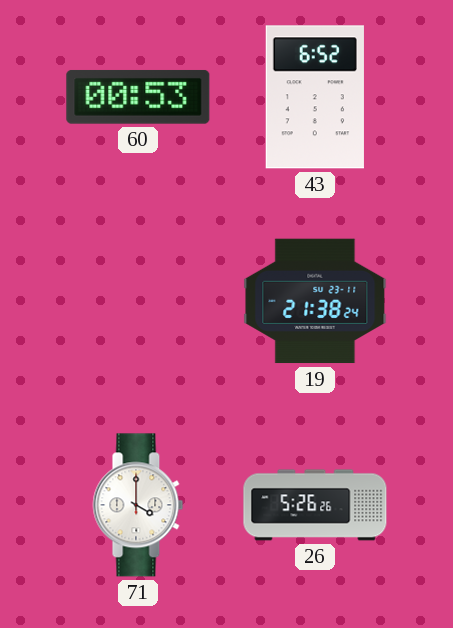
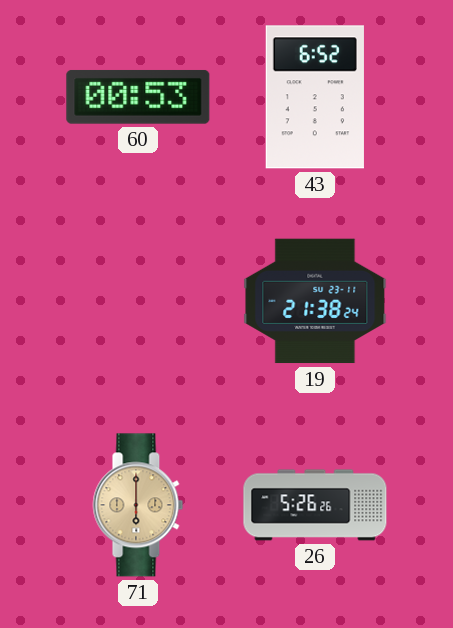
71: 4:00 -> 6:00
71 dial: white -> champagne
